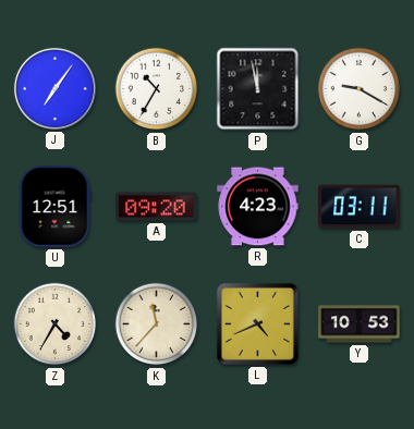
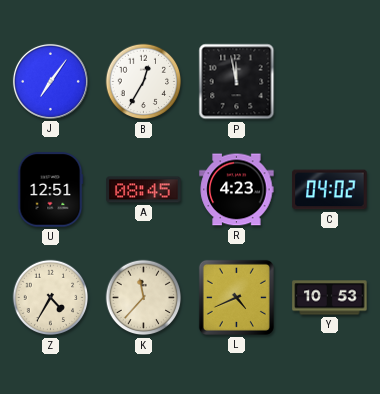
B: 10:35 -> 12:35
G: 9:20 -> none
A: 09:20 -> 08:45
C: 03:11 -> 04:02
